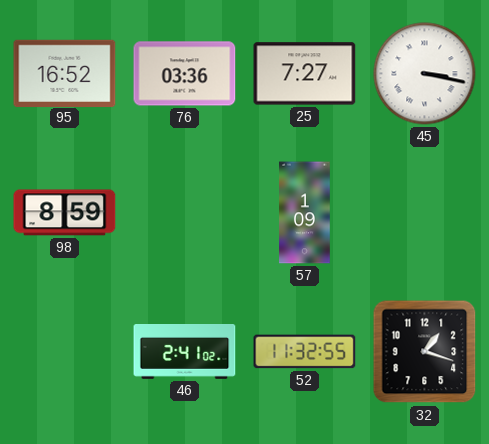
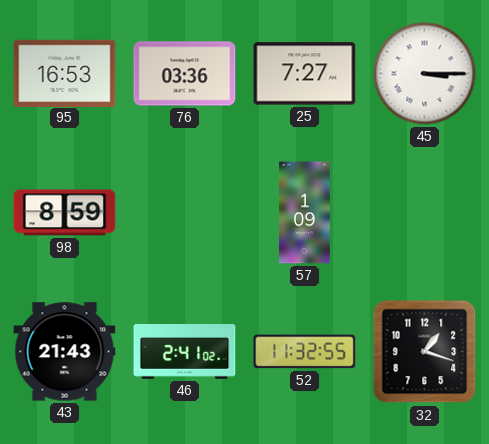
95: 16:52 -> 16:53
45: 3:17 -> 3:15
43: none -> 21:43
